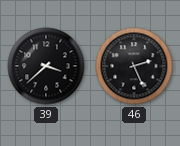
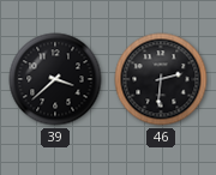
46: 2:26 -> 2:31
